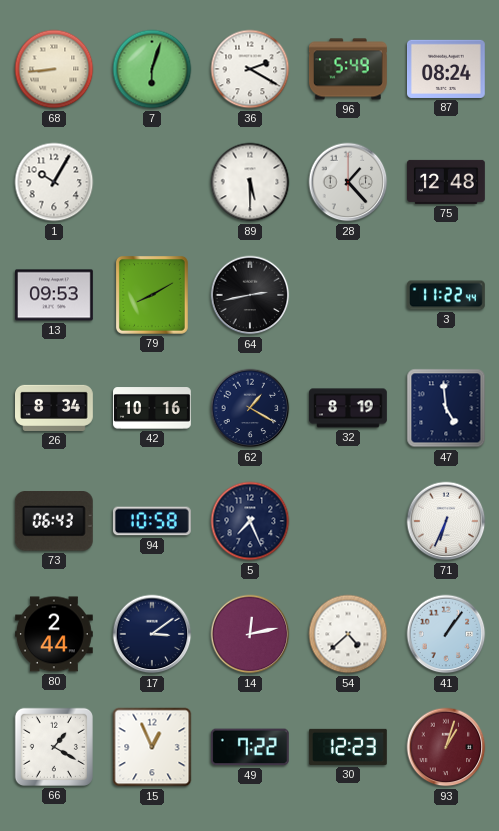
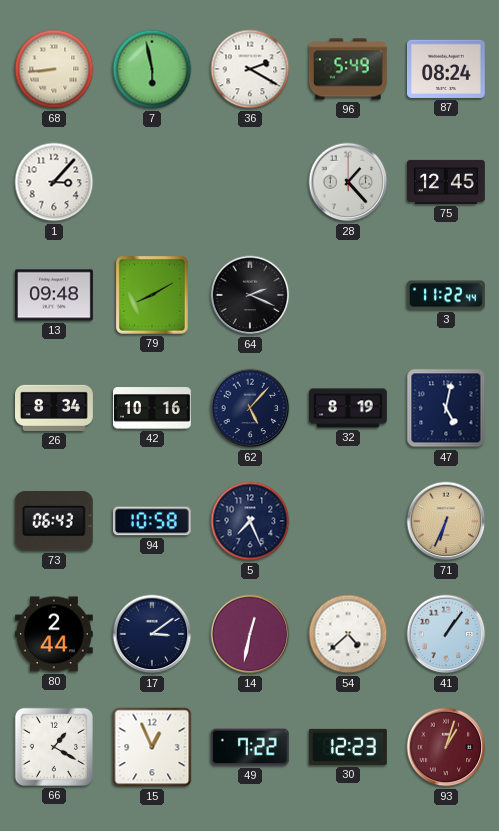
7: 6:03 -> 5:58
1: 10:05 -> 3:07
89: 5:30 -> none
75: 12:48 -> 12:45
13: 09:53 -> 09:48
64: 2:43 -> 2:19
62: 1:20 -> 5:07
47: 4:59 -> 5:02
71 dial: white -> champagne
14: 12:13 -> 12:32
